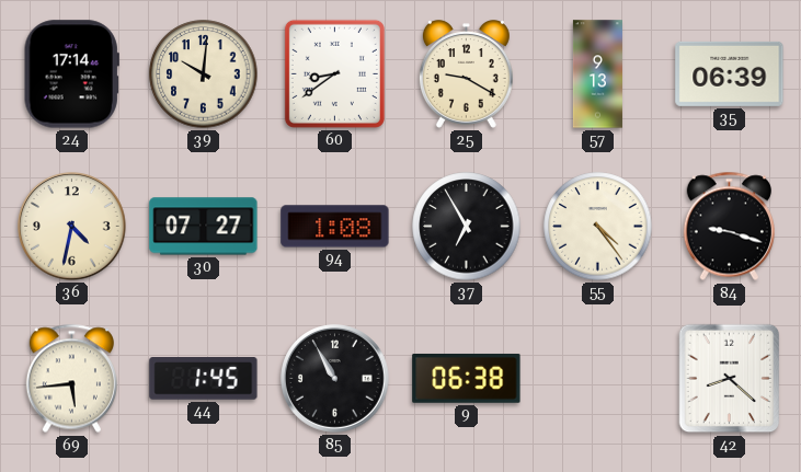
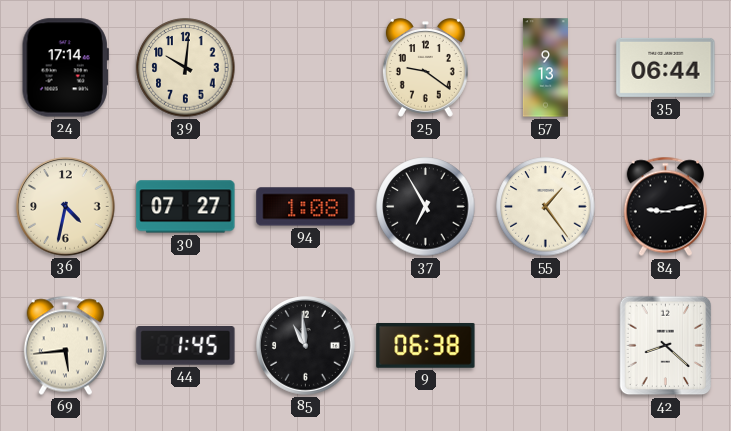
60: 8:39 -> none
25: 9:20 -> 9:21
35: 06:39 -> 06:44
55: 4:24 -> 1:24
84: 9:18 -> 9:13
85: 10:55 -> 10:59
